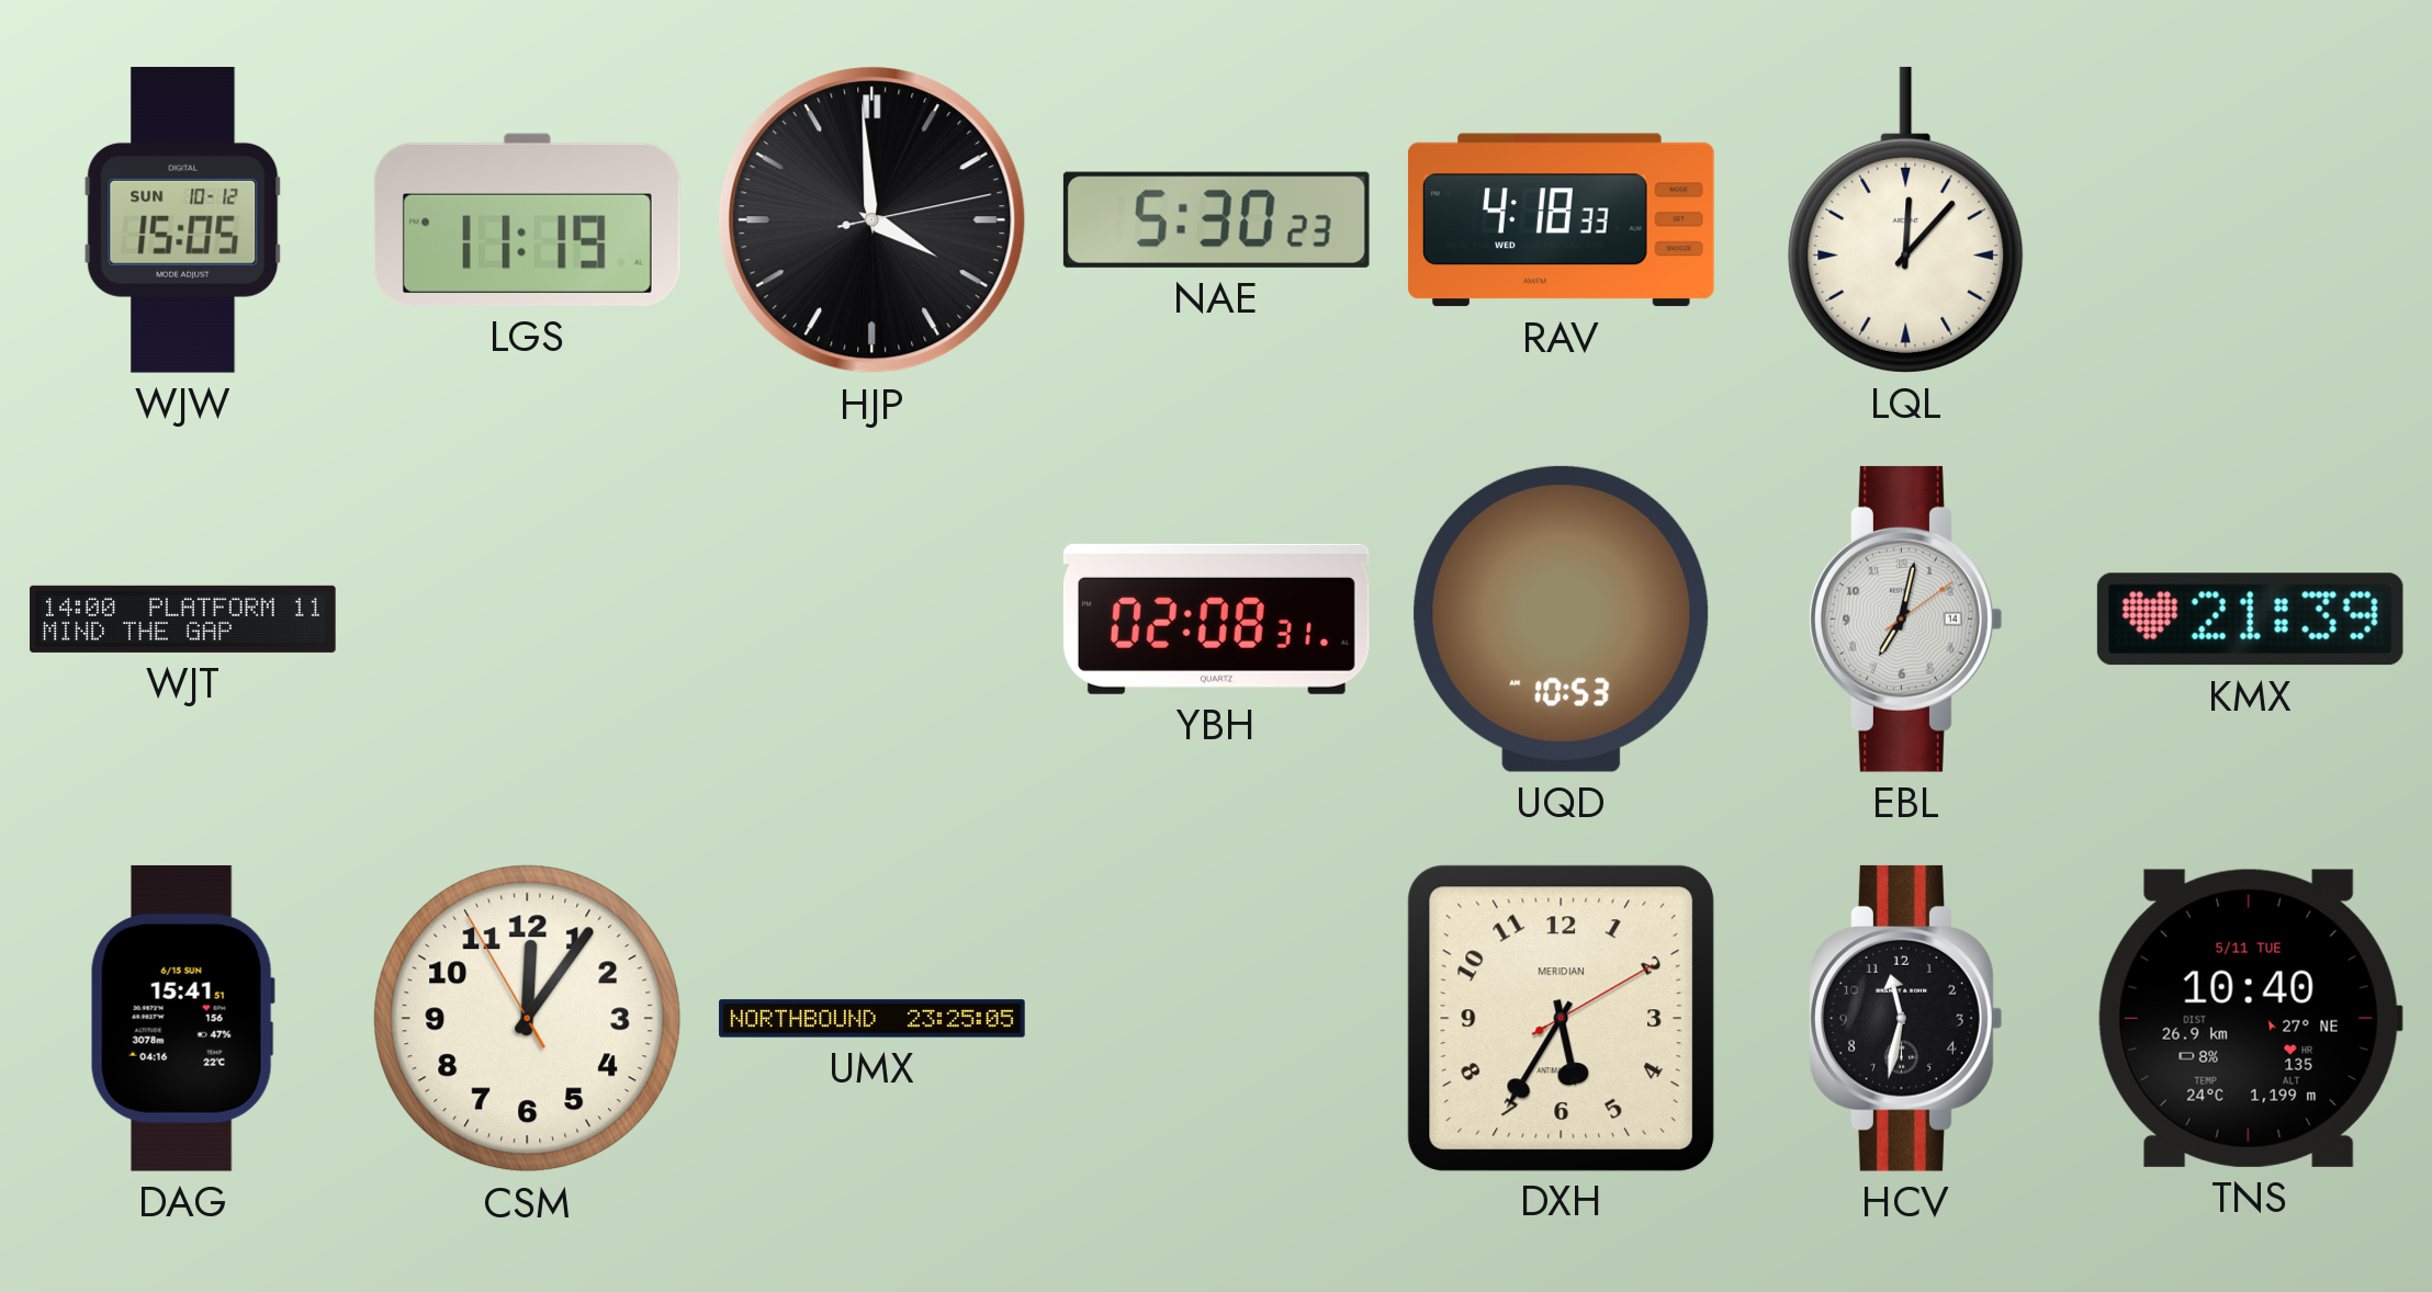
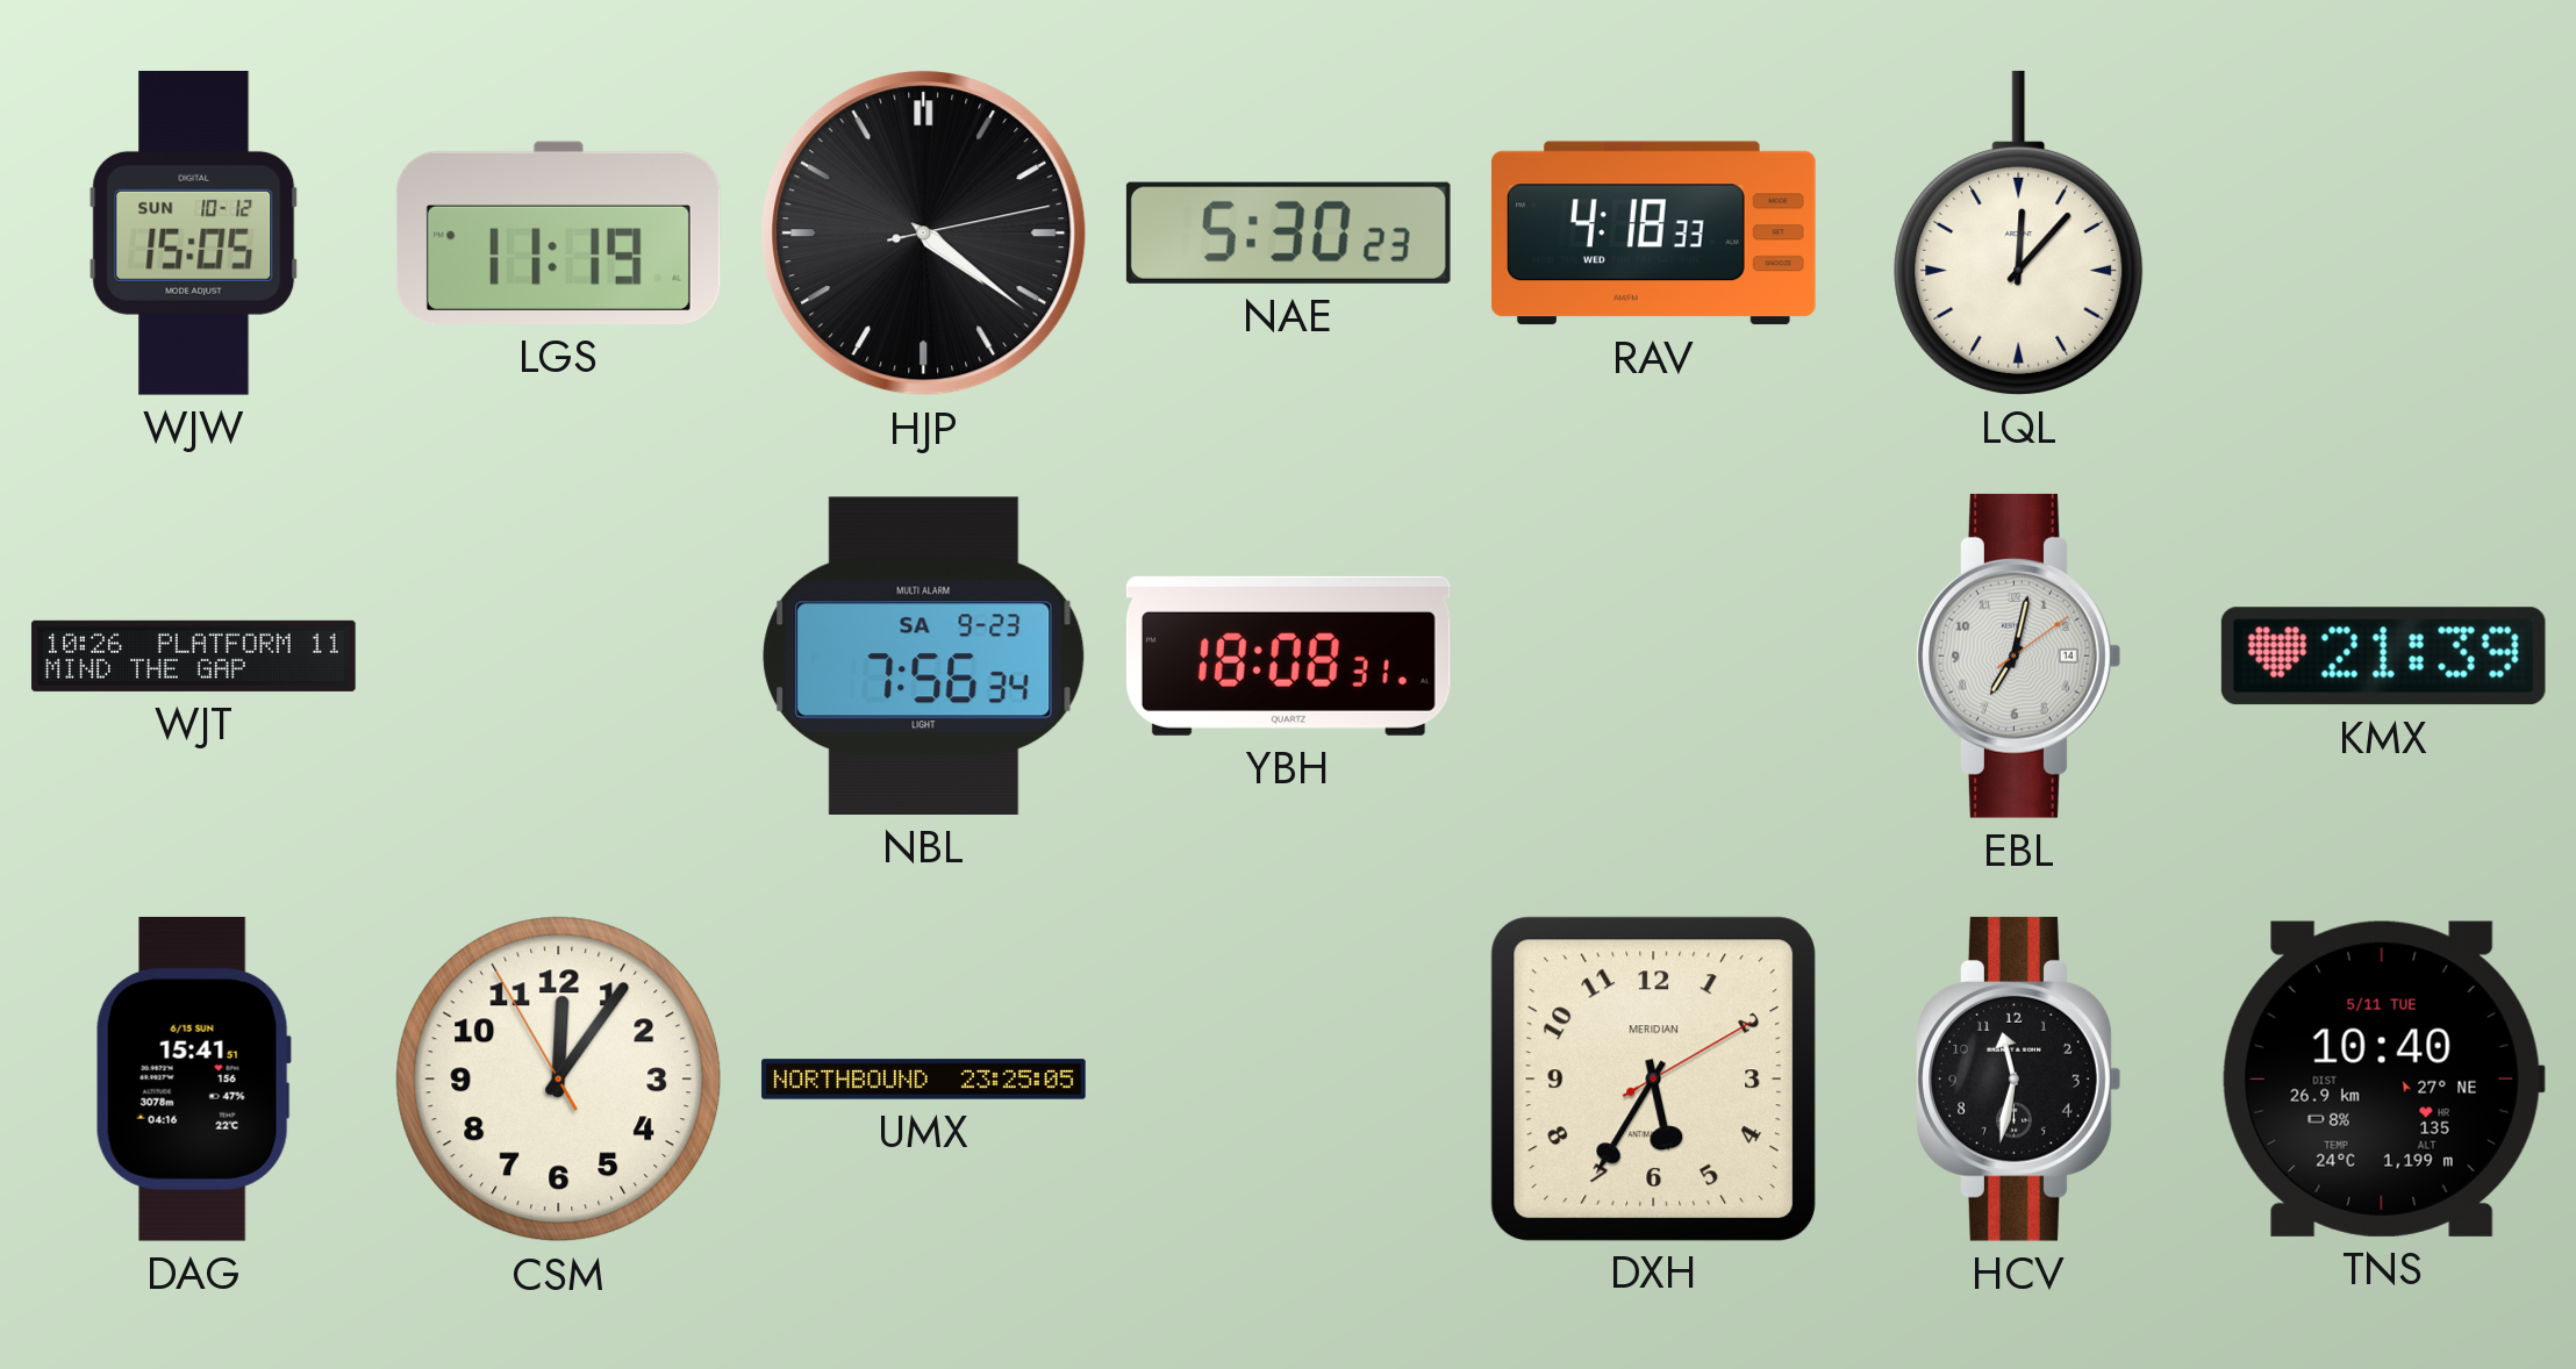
HJP: 3:59 -> 4:21
WJT: 14:00 -> 10:26
NBL: none -> 7:56
YBH: 02:08 -> 18:08
UQD: 10:53 -> none
